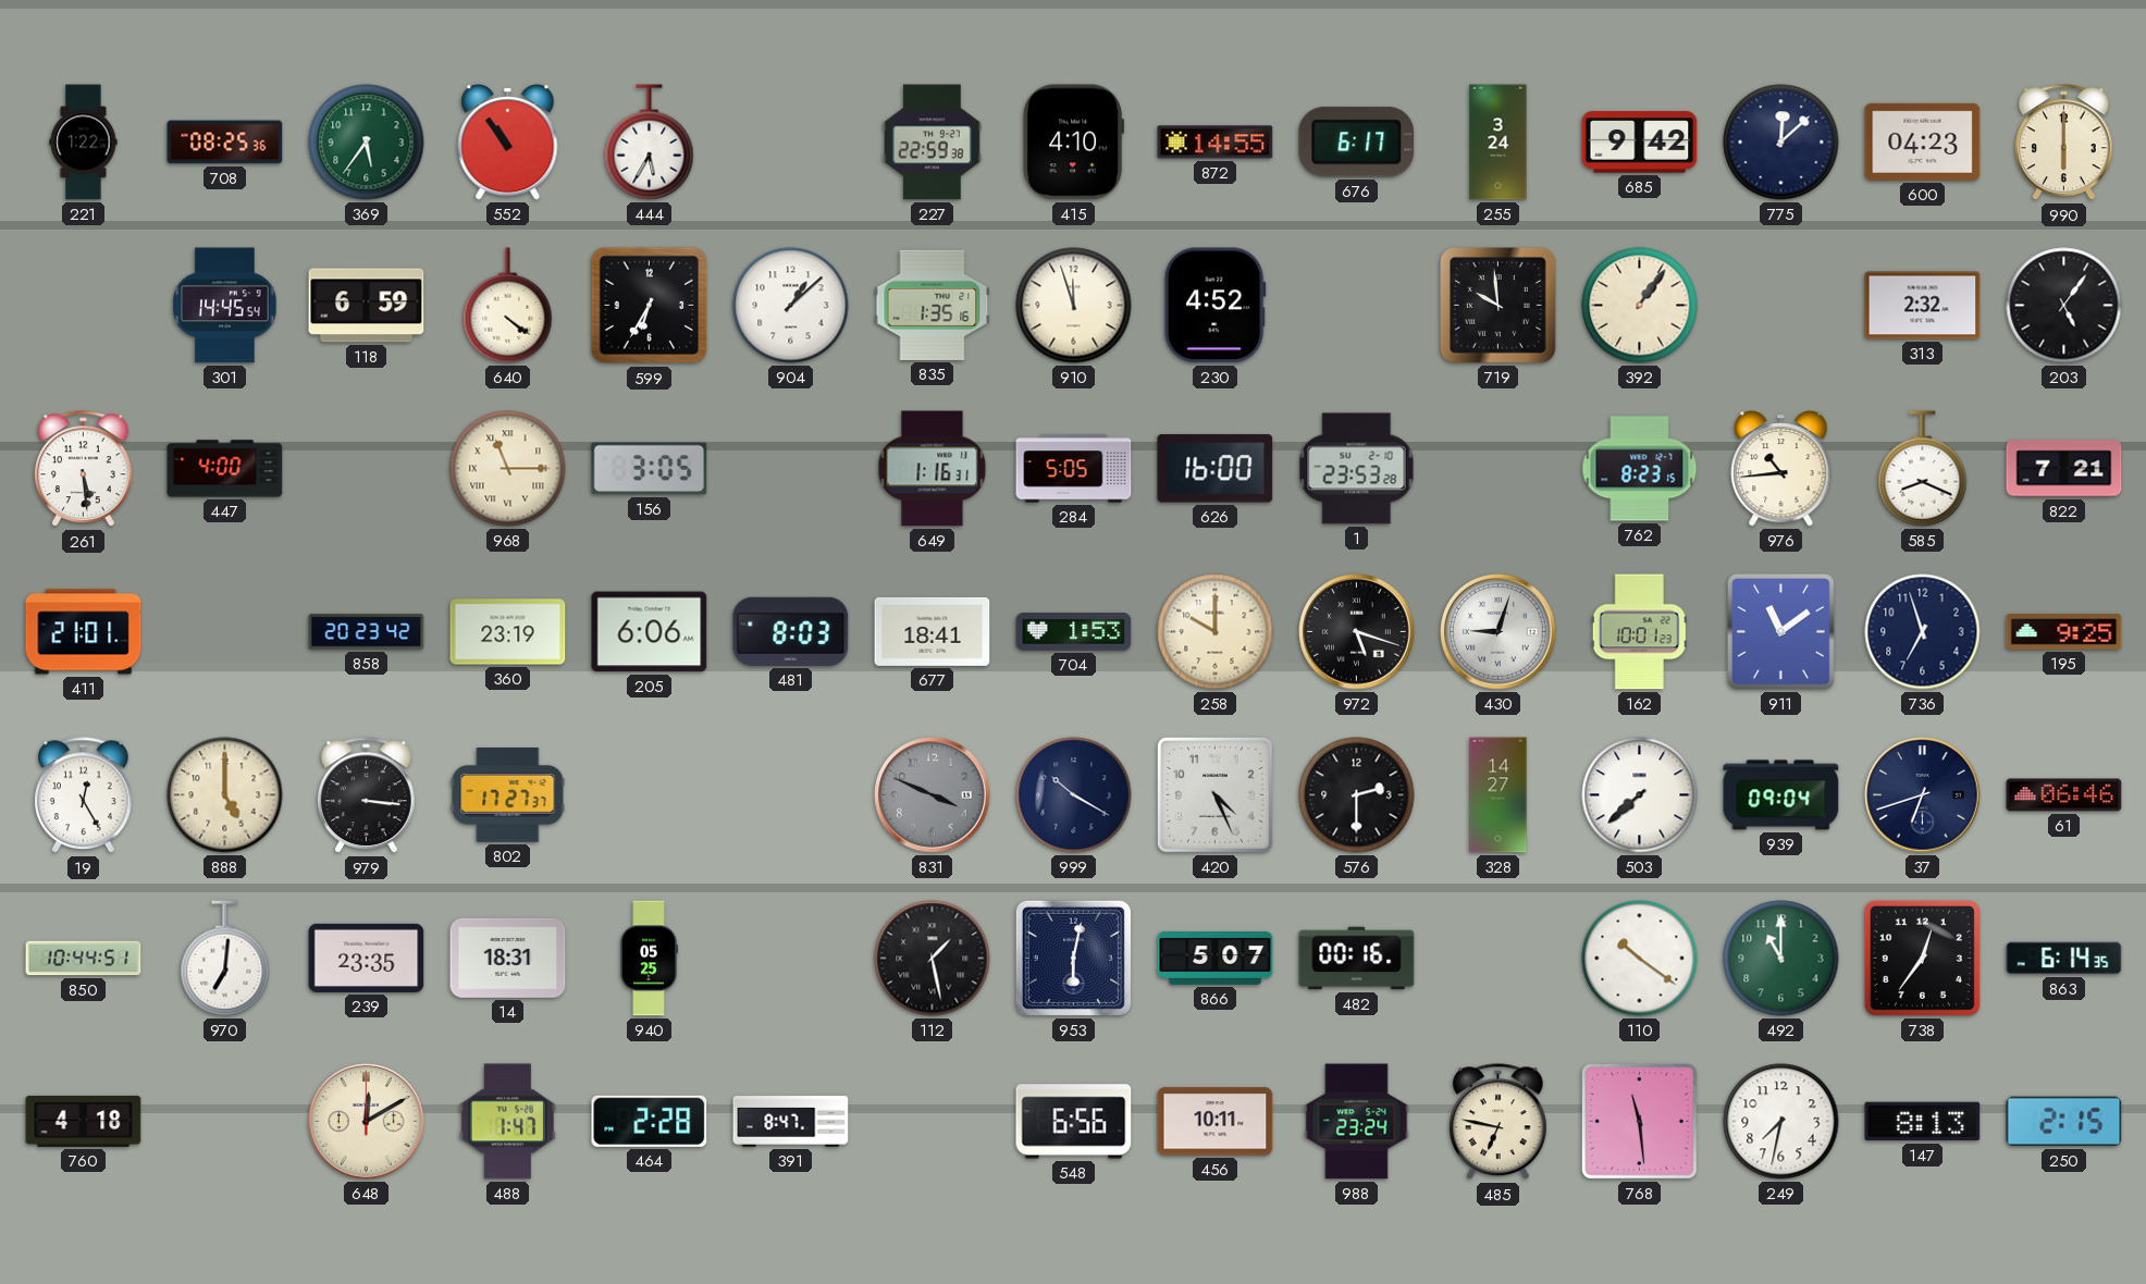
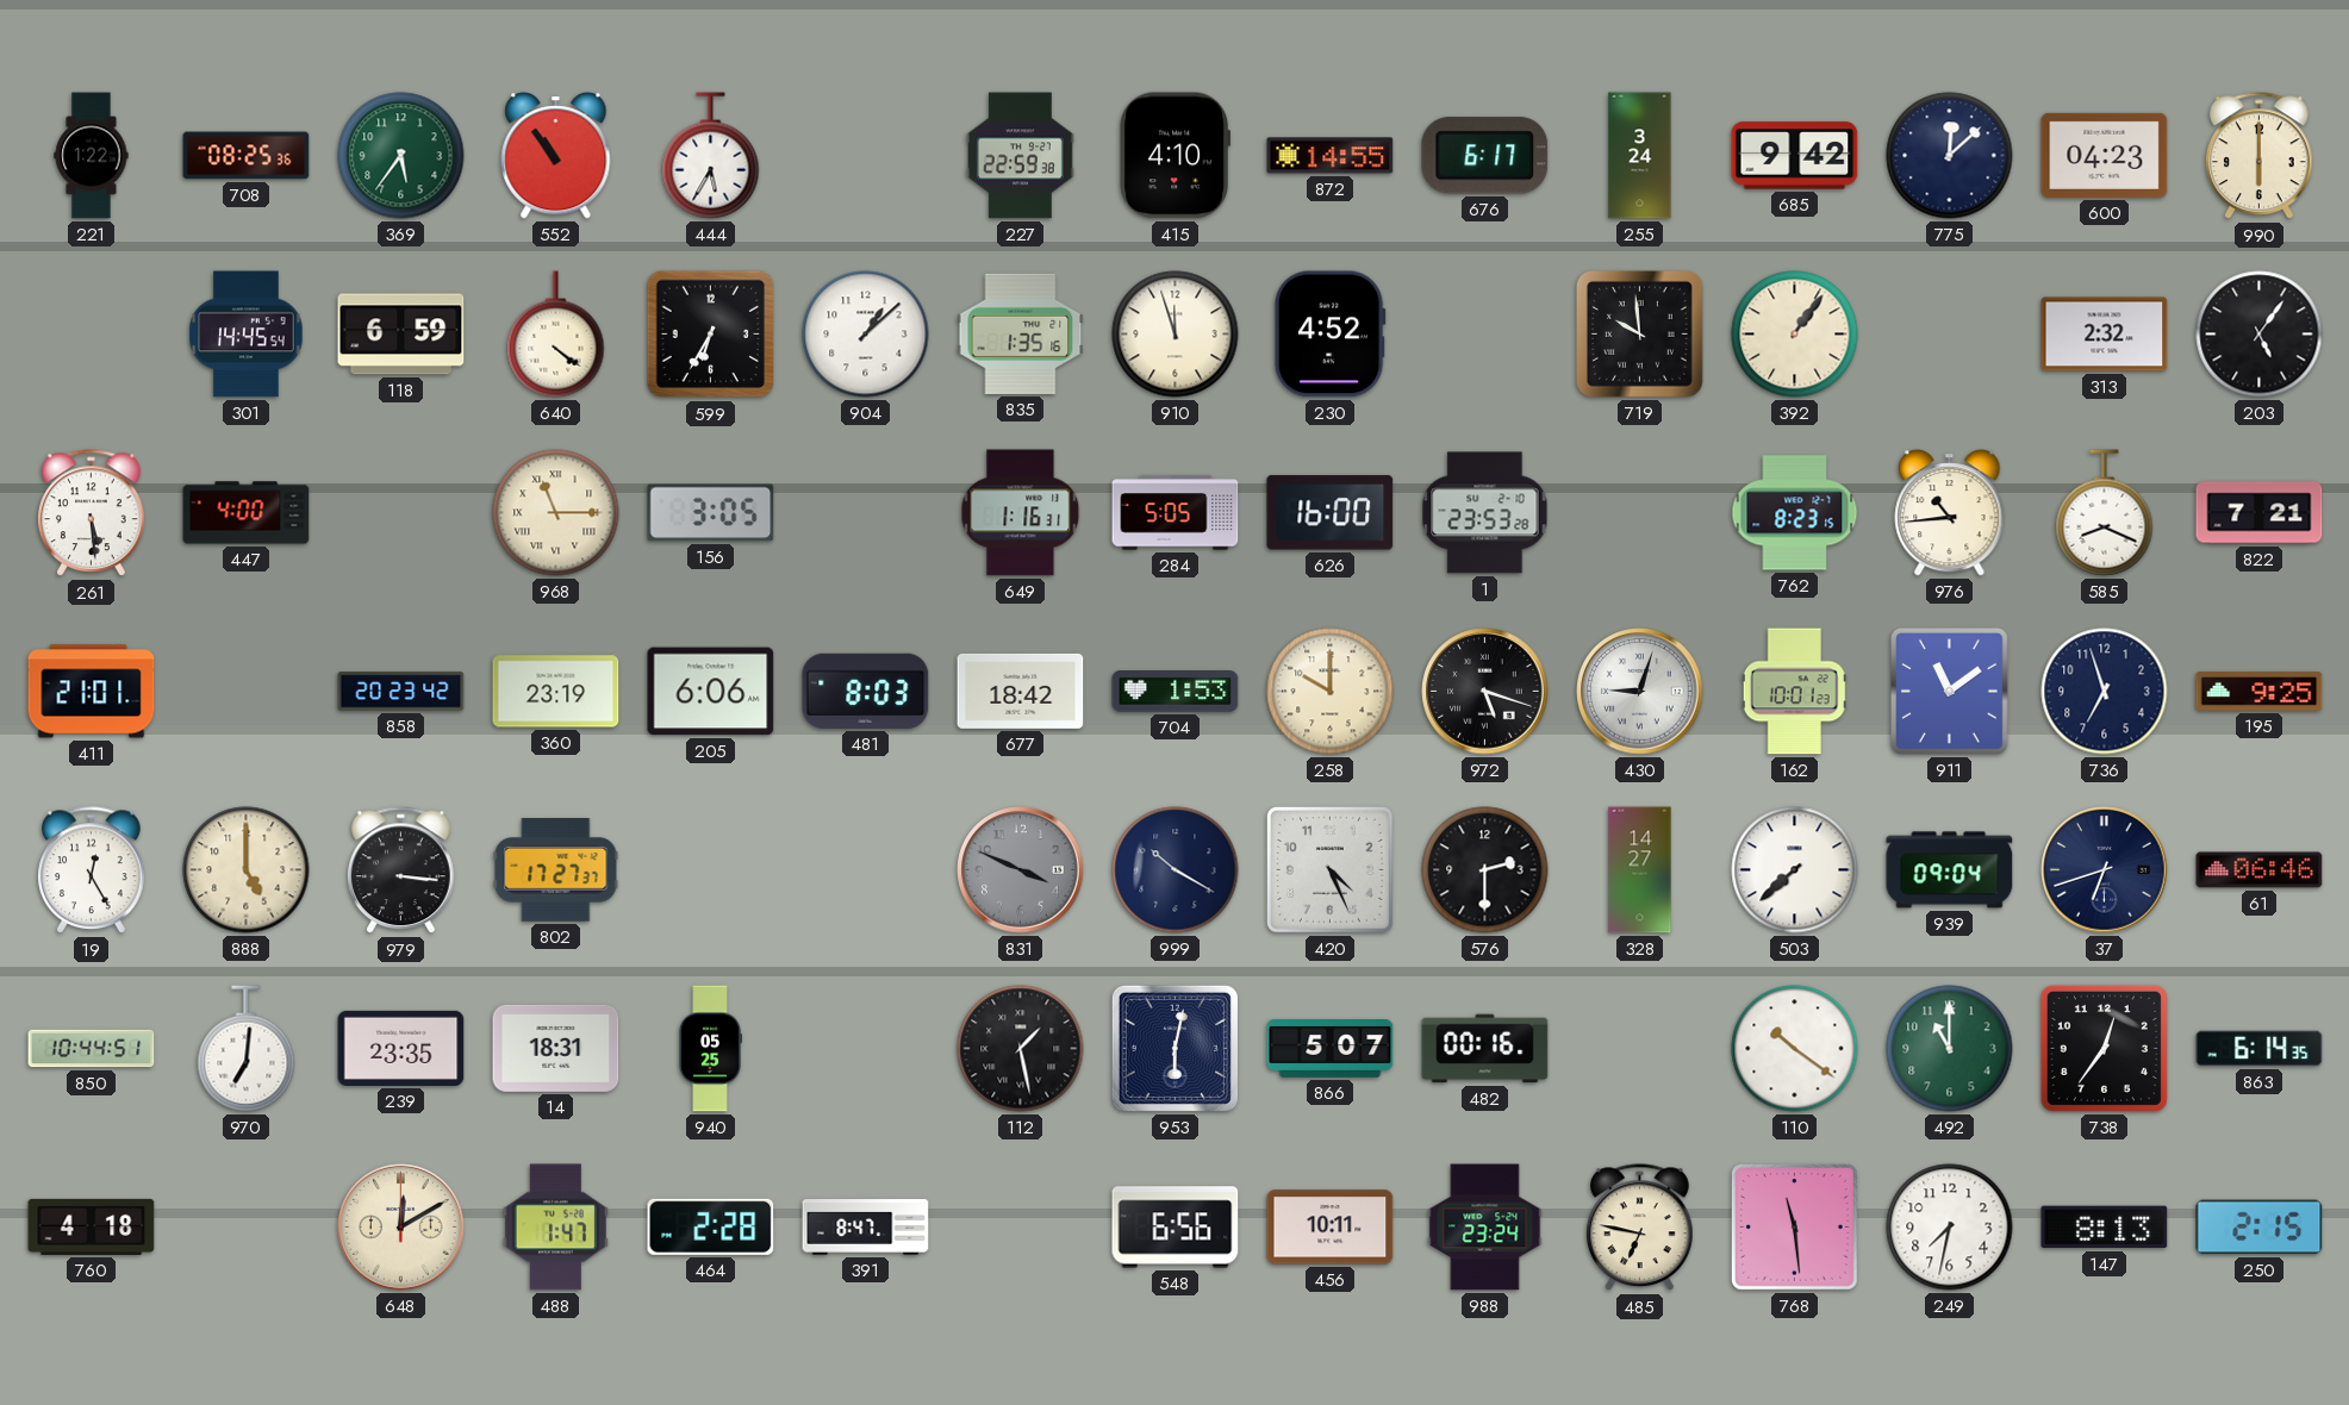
677: 18:41 -> 18:42
